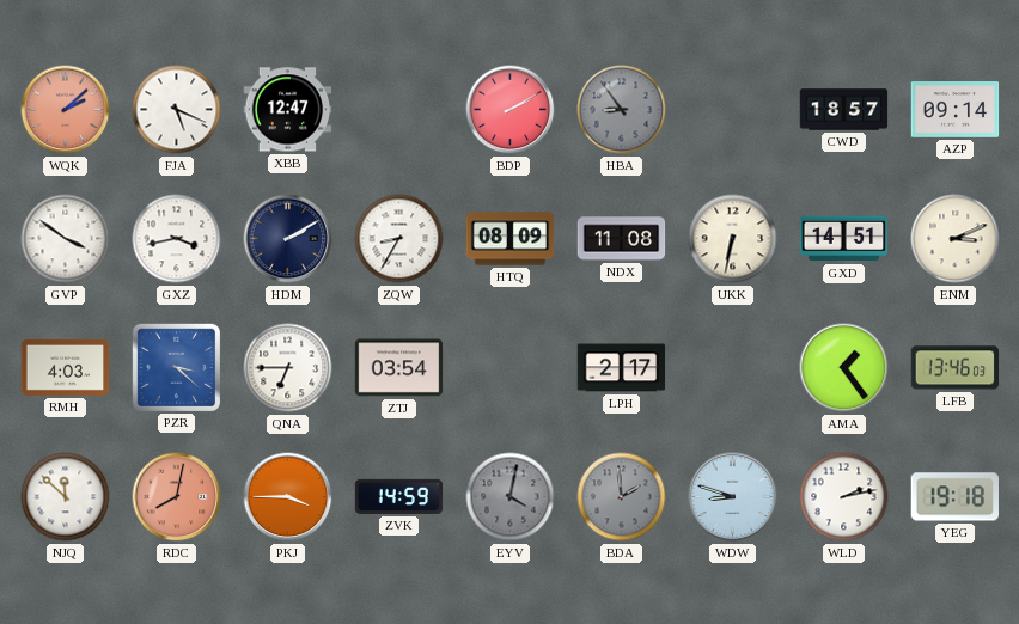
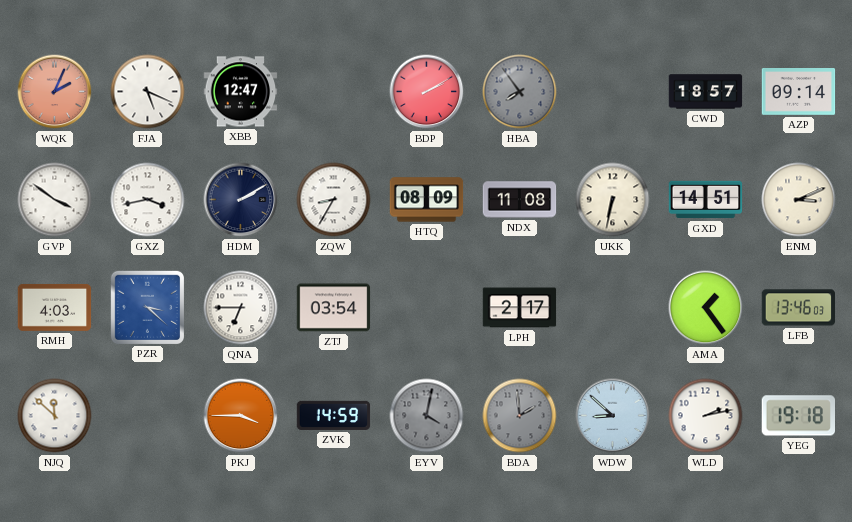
WQK: 2:08 -> 2:04
HBA: 8:54 -> 7:54
RDC: 8:02 -> none
WDW: 8:48 -> 8:52
